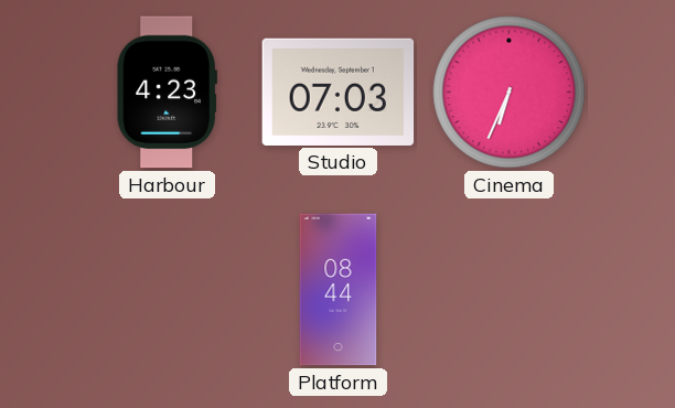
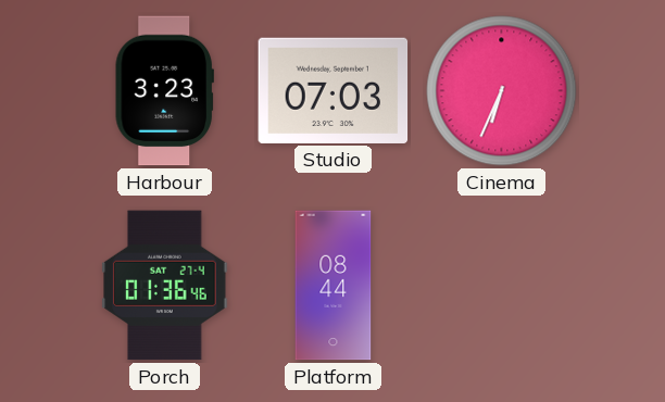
Harbour: 4:23 -> 3:23
Porch: none -> 01:36
